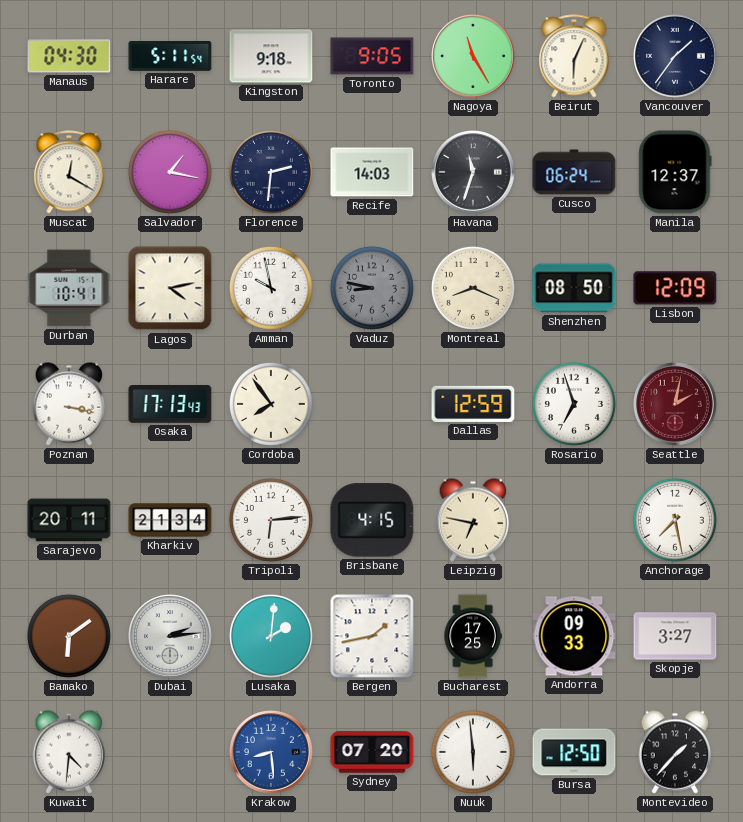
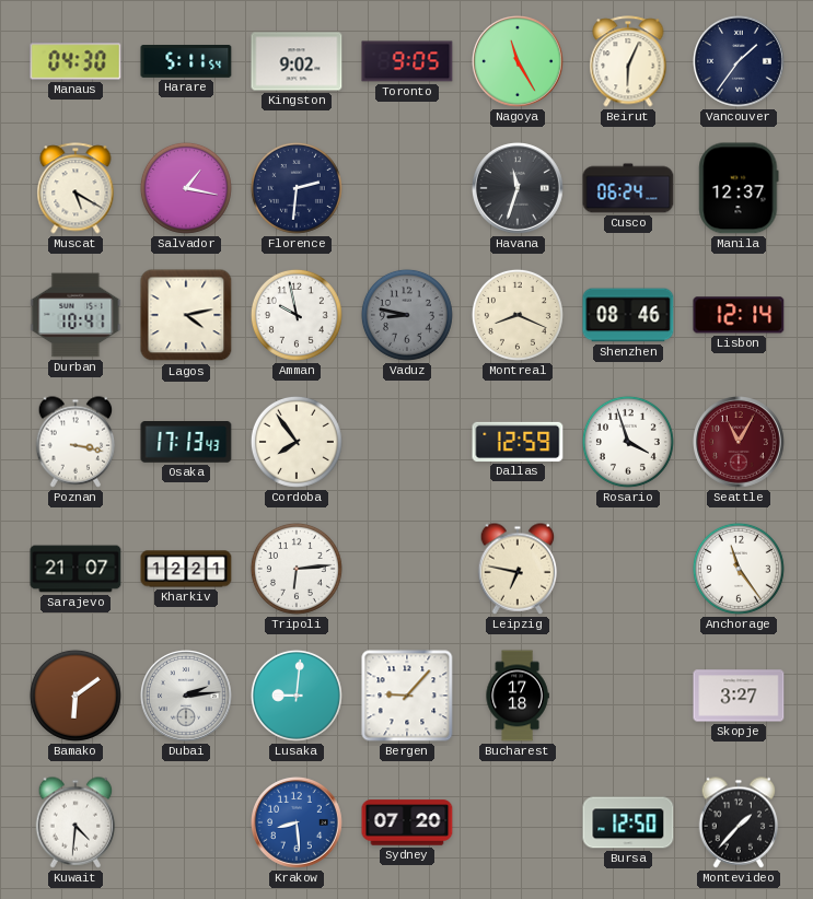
Kingston: 9:18 -> 9:02
Muscat: 12:20 -> 5:20
Recife: 14:03 -> none
Shenzhen: 08:50 -> 08:46
Lisbon: 12:09 -> 12:14
Rosario: 6:57 -> 3:57
Seattle: 2:02 -> 11:05
Sarajevo: 20:11 -> 21:07
Kharkiv: 21:34 -> 12:21
Brisbane: 4:15 -> none
Anchorage: 7:28 -> 11:24
Lusaka: 2:01 -> 9:01
Bergen: 1:43 -> 9:07
Bucharest: 17:25 -> 17:18
Andorra: 09:33 -> none
Nuuk: 5:59 -> none
